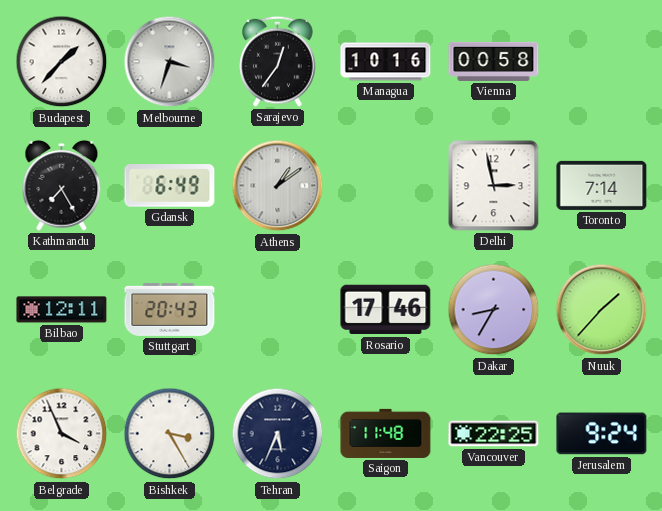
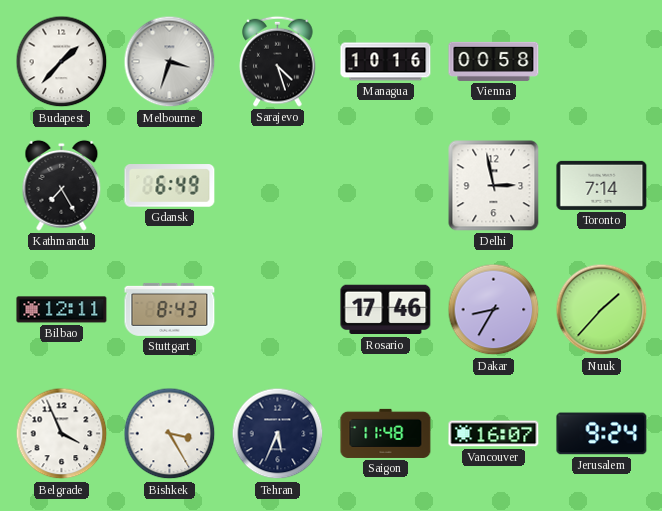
Sarajevo: 12:36 -> 4:27
Athens: 1:09 -> none
Stuttgart: 20:43 -> 8:43
Vancouver: 22:25 -> 16:07
